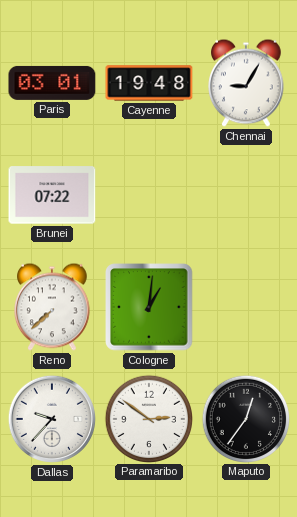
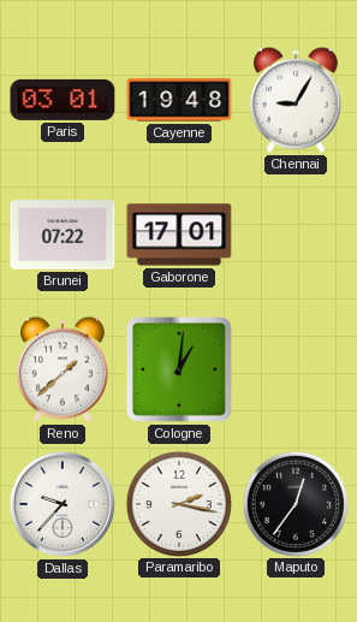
Gaborone: none -> 17:01
Reno: 7:38 -> 1:38
Paramaribo: 2:51 -> 2:17
